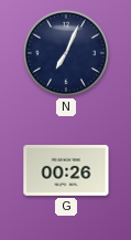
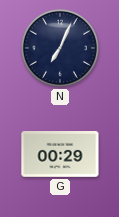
G: 00:26 -> 00:29
